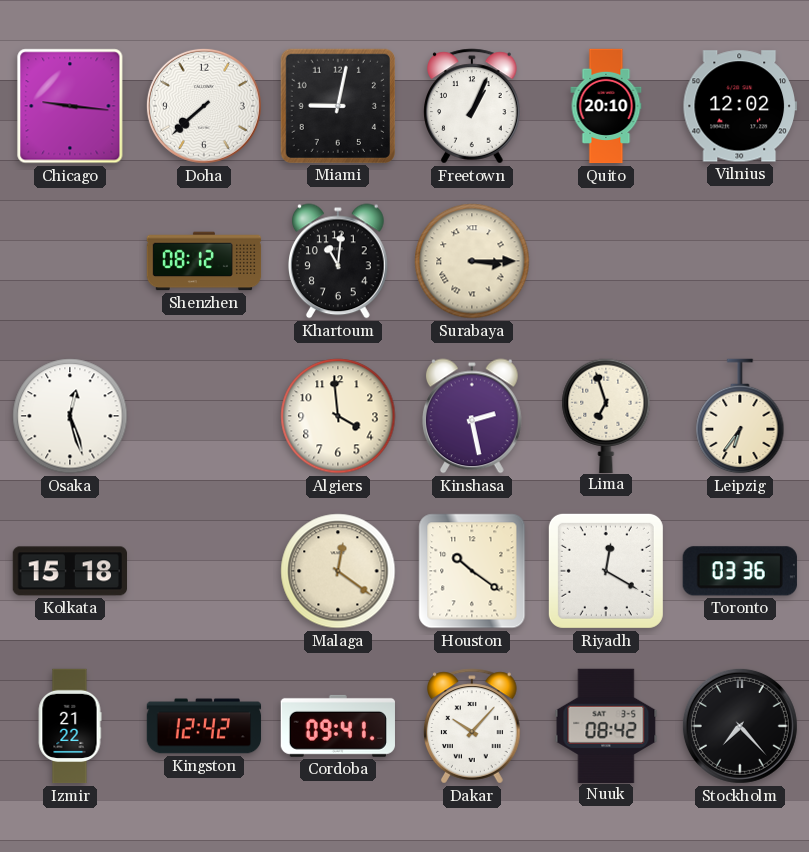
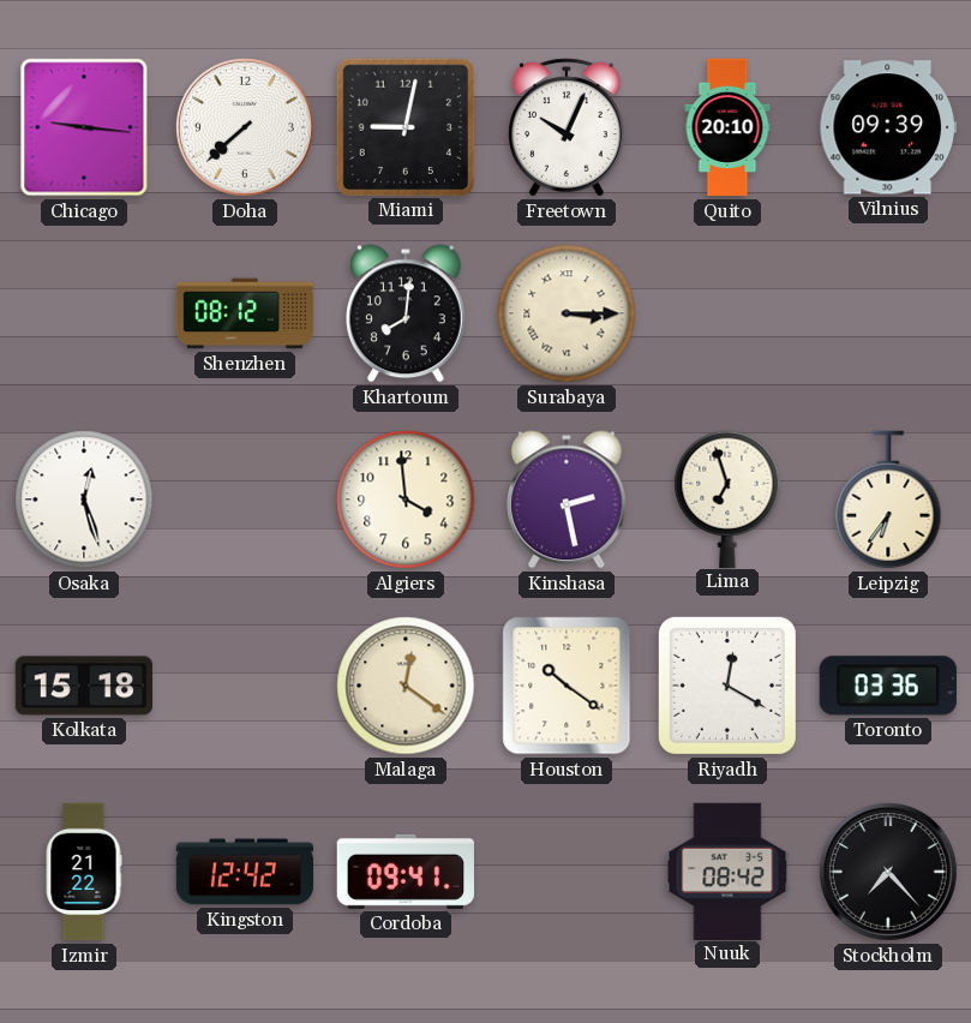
Freetown: 1:04 -> 10:04
Vilnius: 12:02 -> 09:39
Khartoum: 11:01 -> 8:01
Dakar: 10:07 -> none
